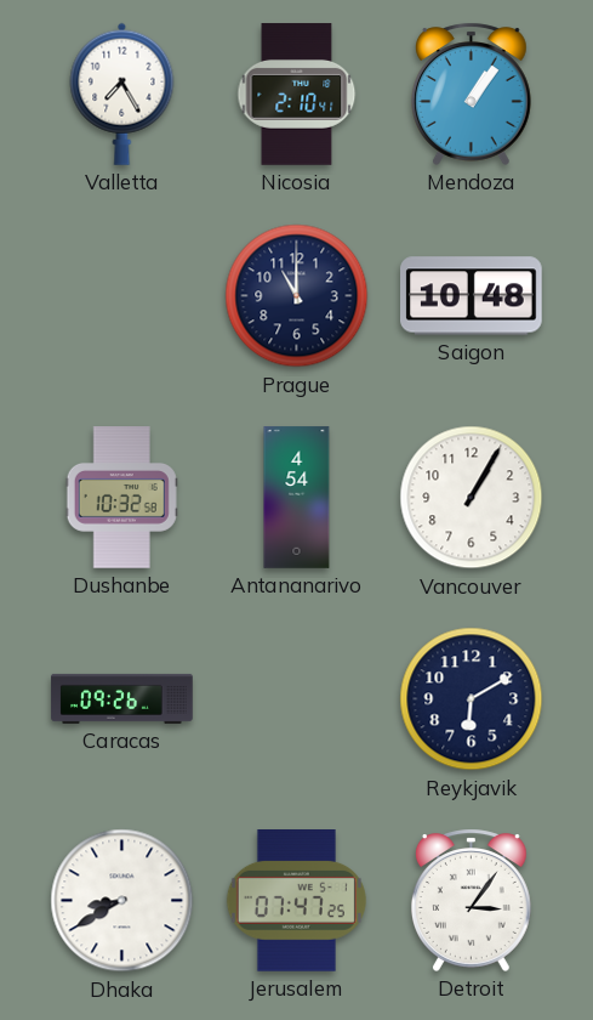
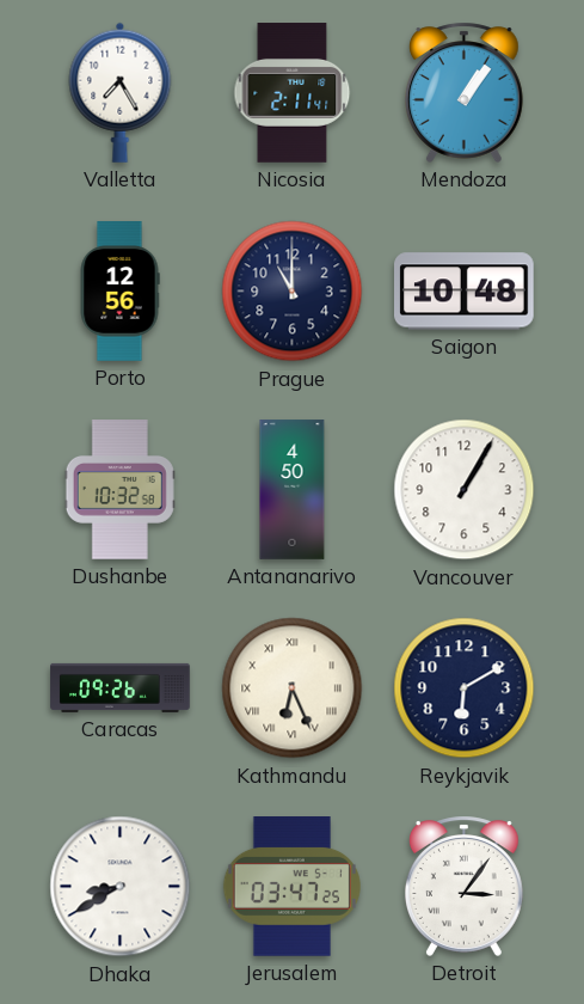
Nicosia: 2:10 -> 2:11
Porto: none -> 12:56
Antananarivo: 4:54 -> 4:50
Kathmandu: none -> 6:26
Jerusalem: 07:47 -> 03:47
